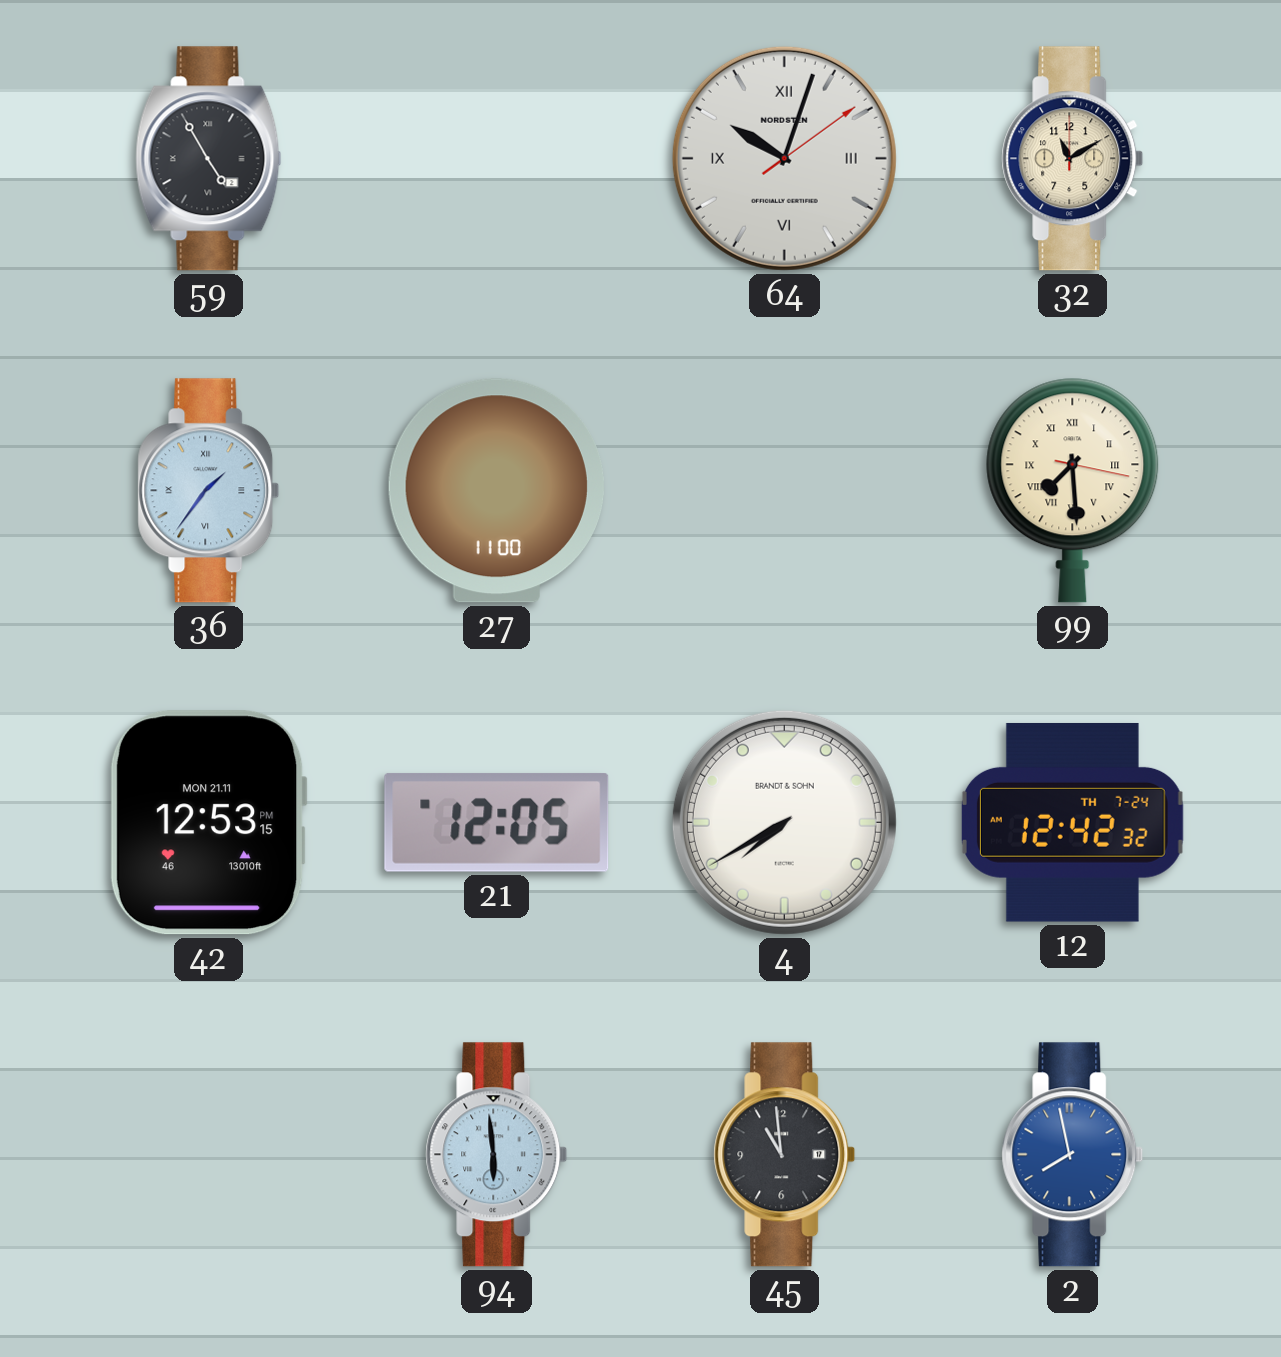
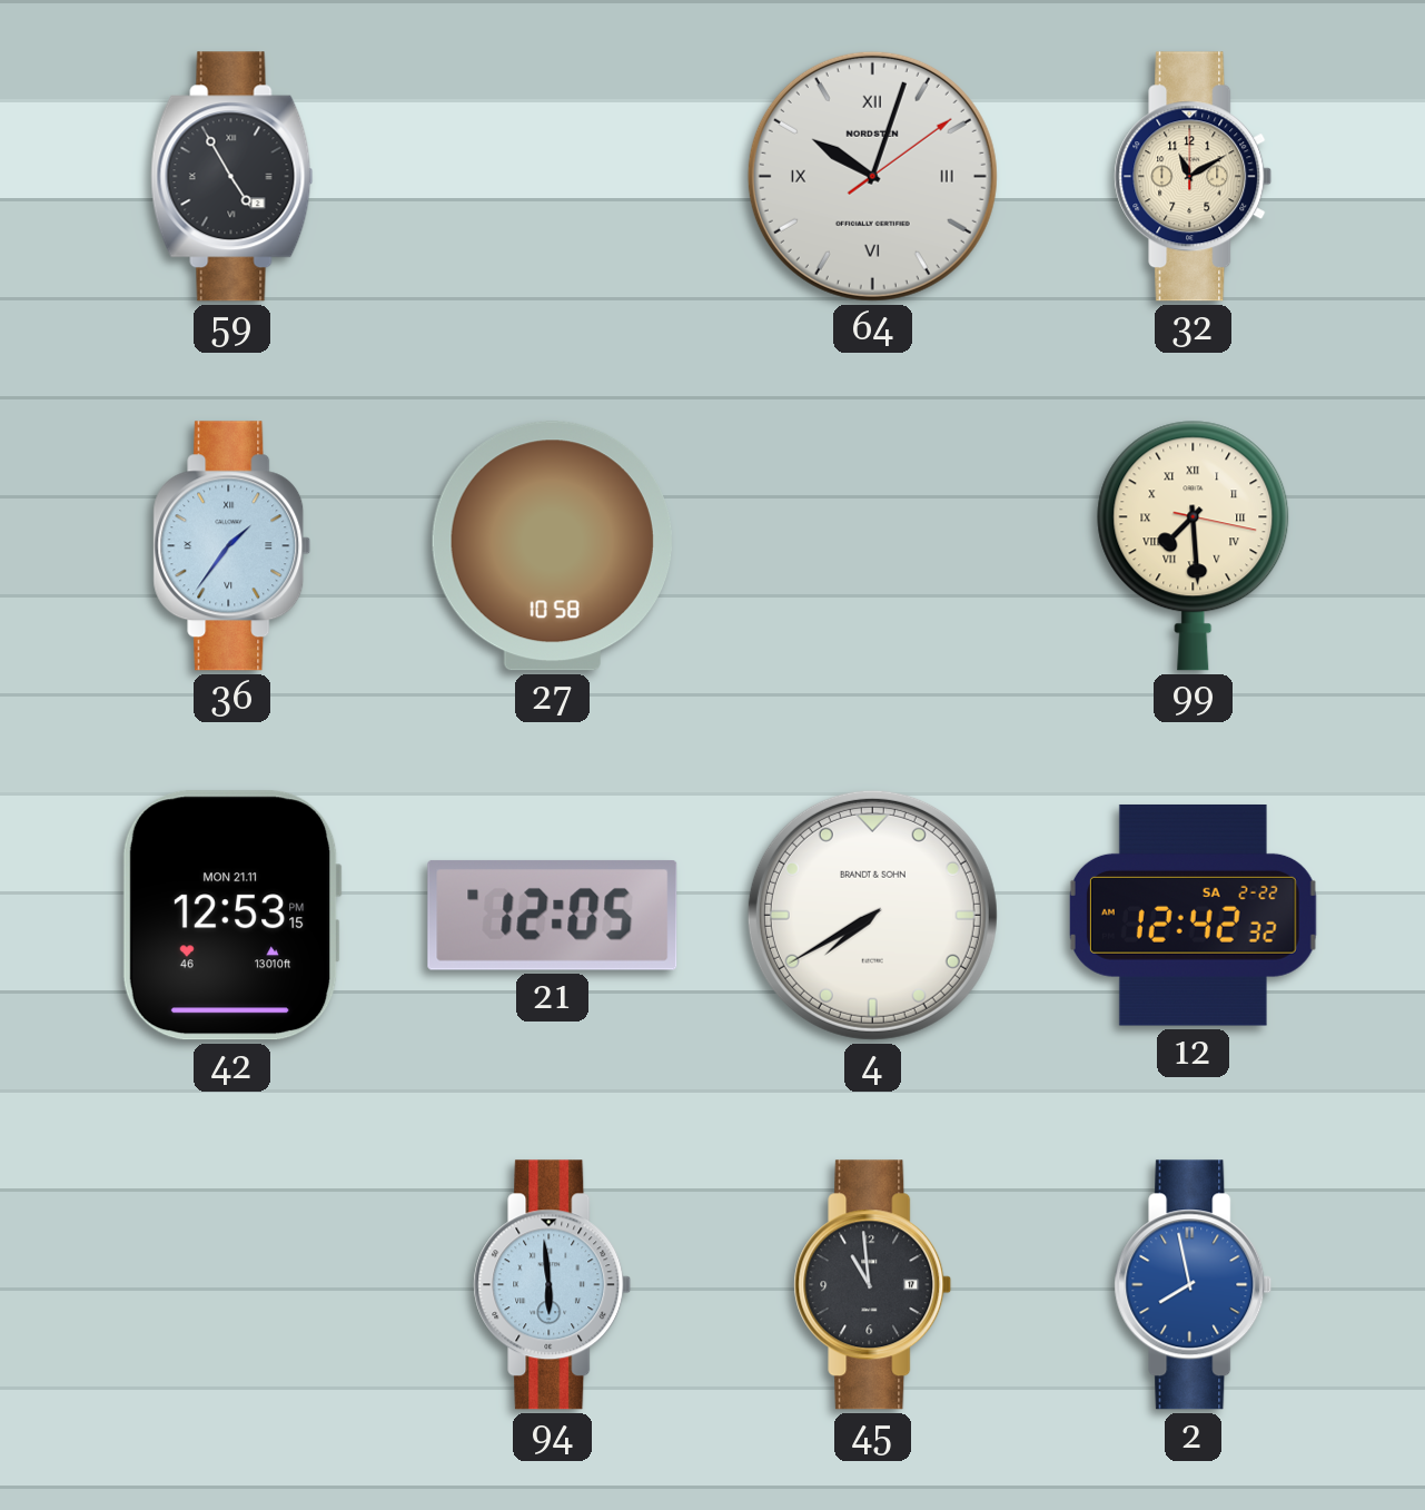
27: 11:00 -> 10:58
12 date: TH 7-24 -> SA 2-22
